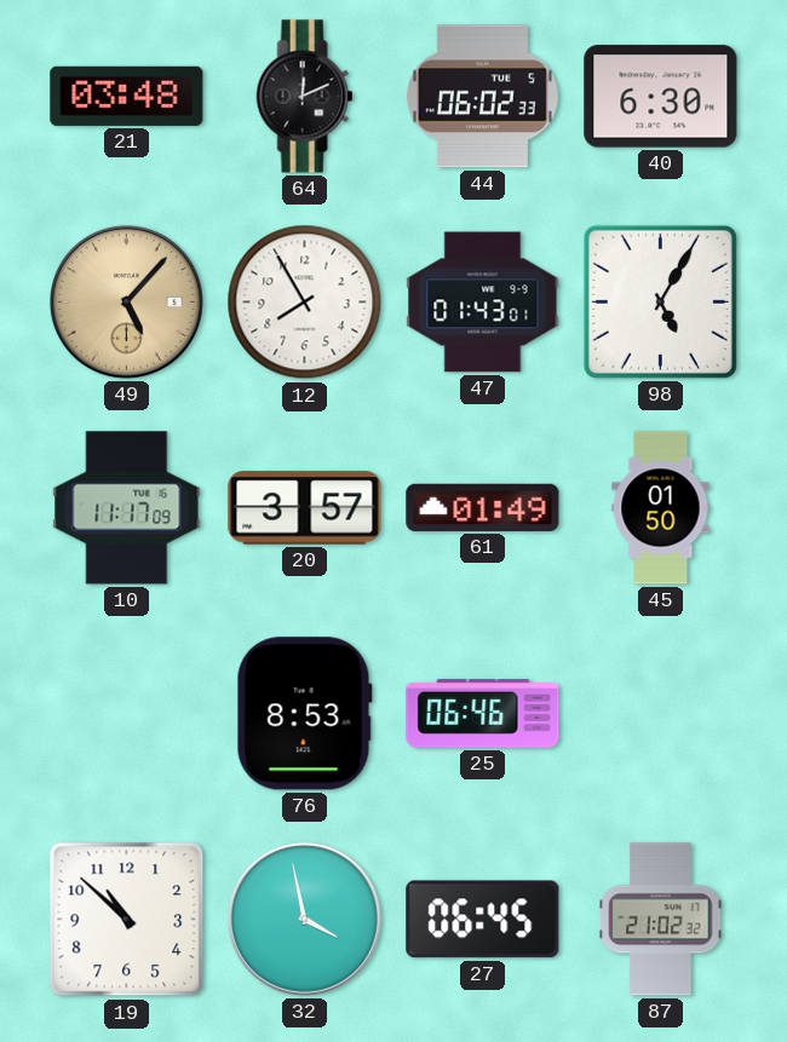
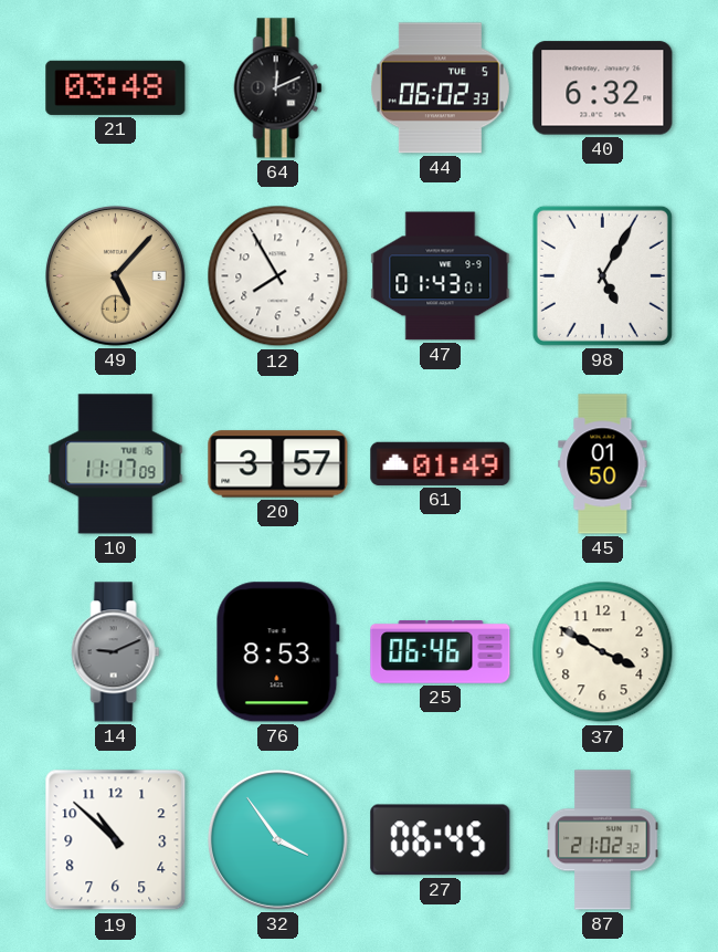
40: 6:30 -> 6:32
14: none -> 9:11
37: none -> 3:50
32: 3:58 -> 3:54
